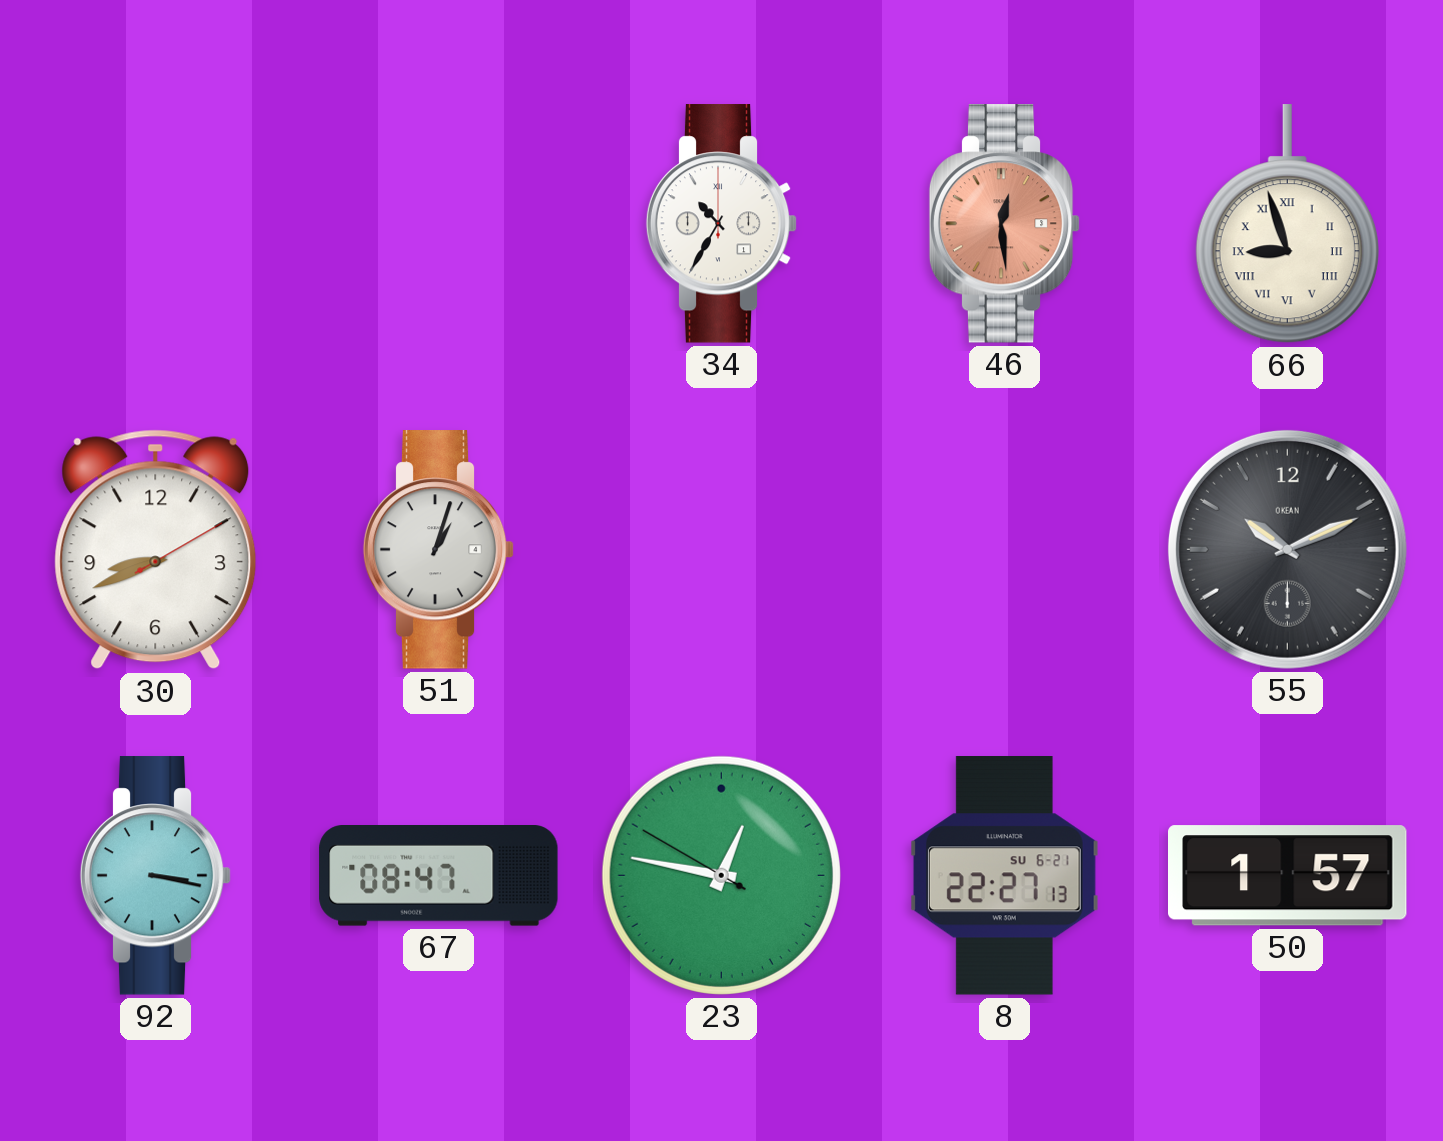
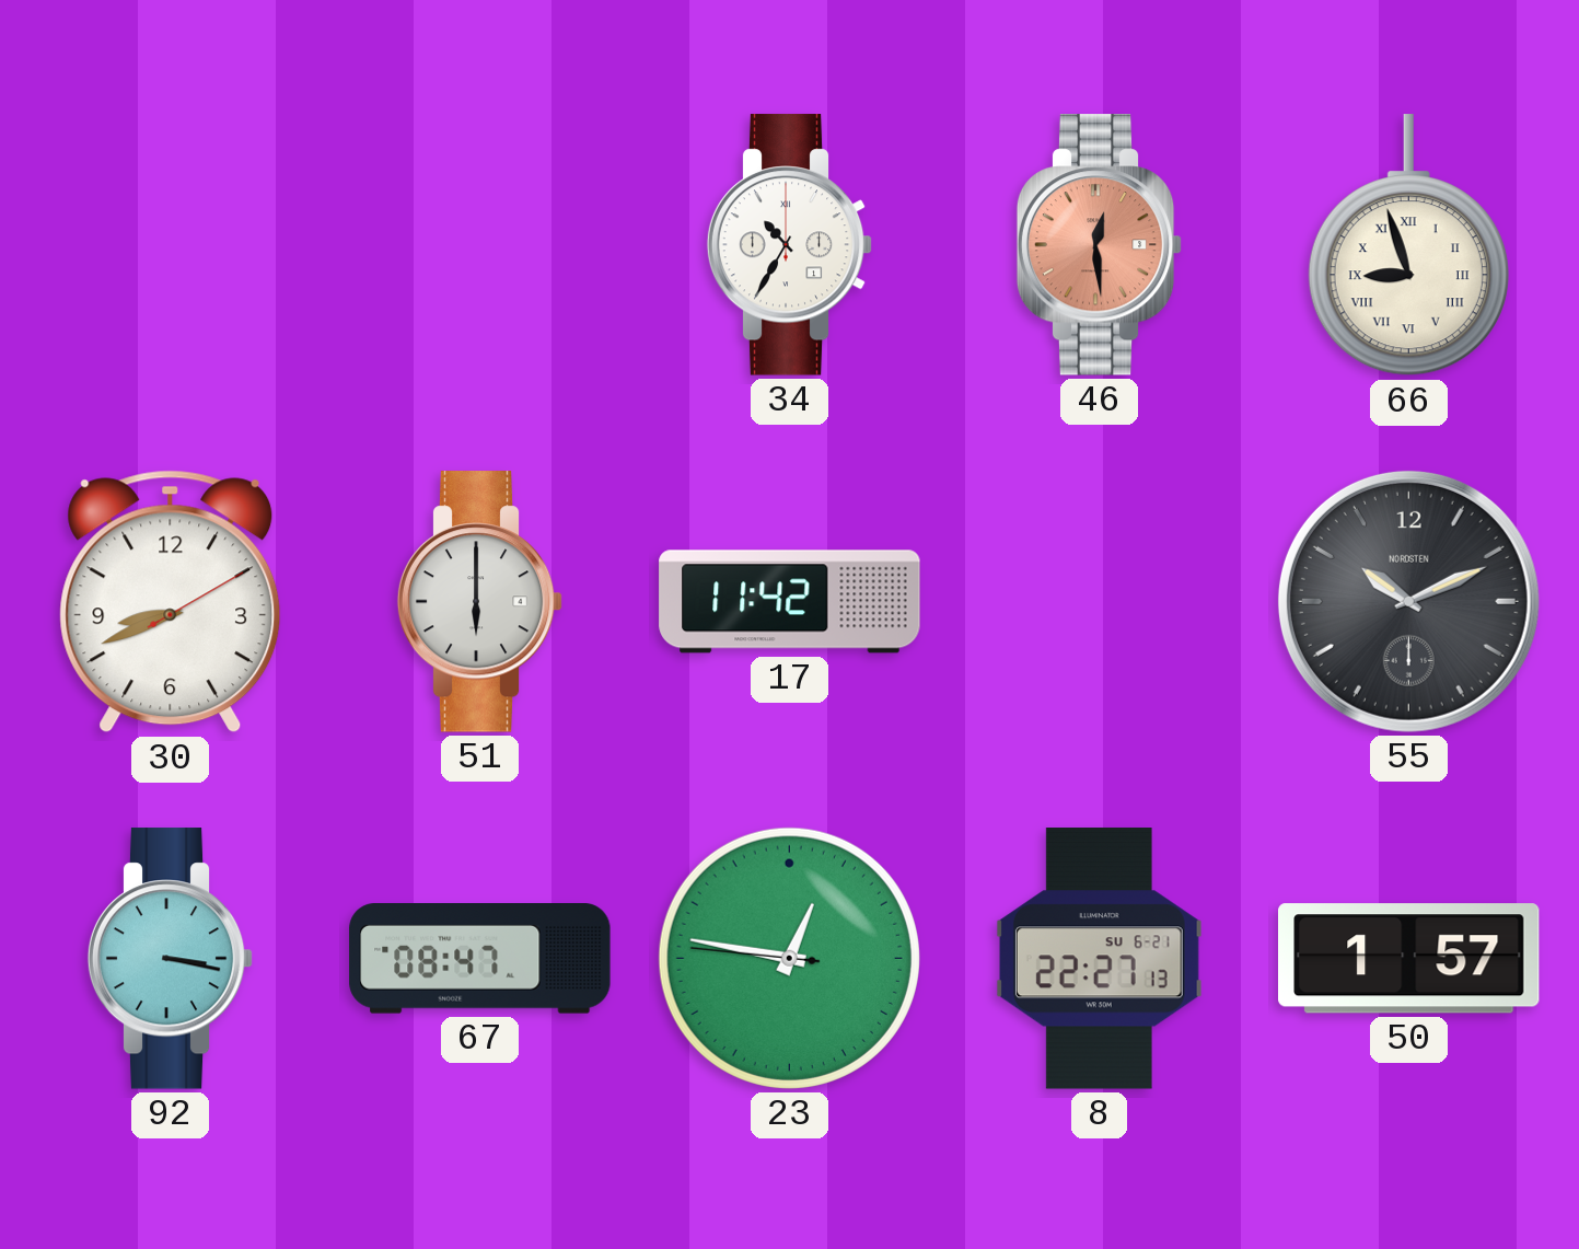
51: 1:03 -> 6:00
17: none -> 11:42
55 brand: OKEAN -> NORDSTEN
23: 12:46:50 -> 12:46:46
